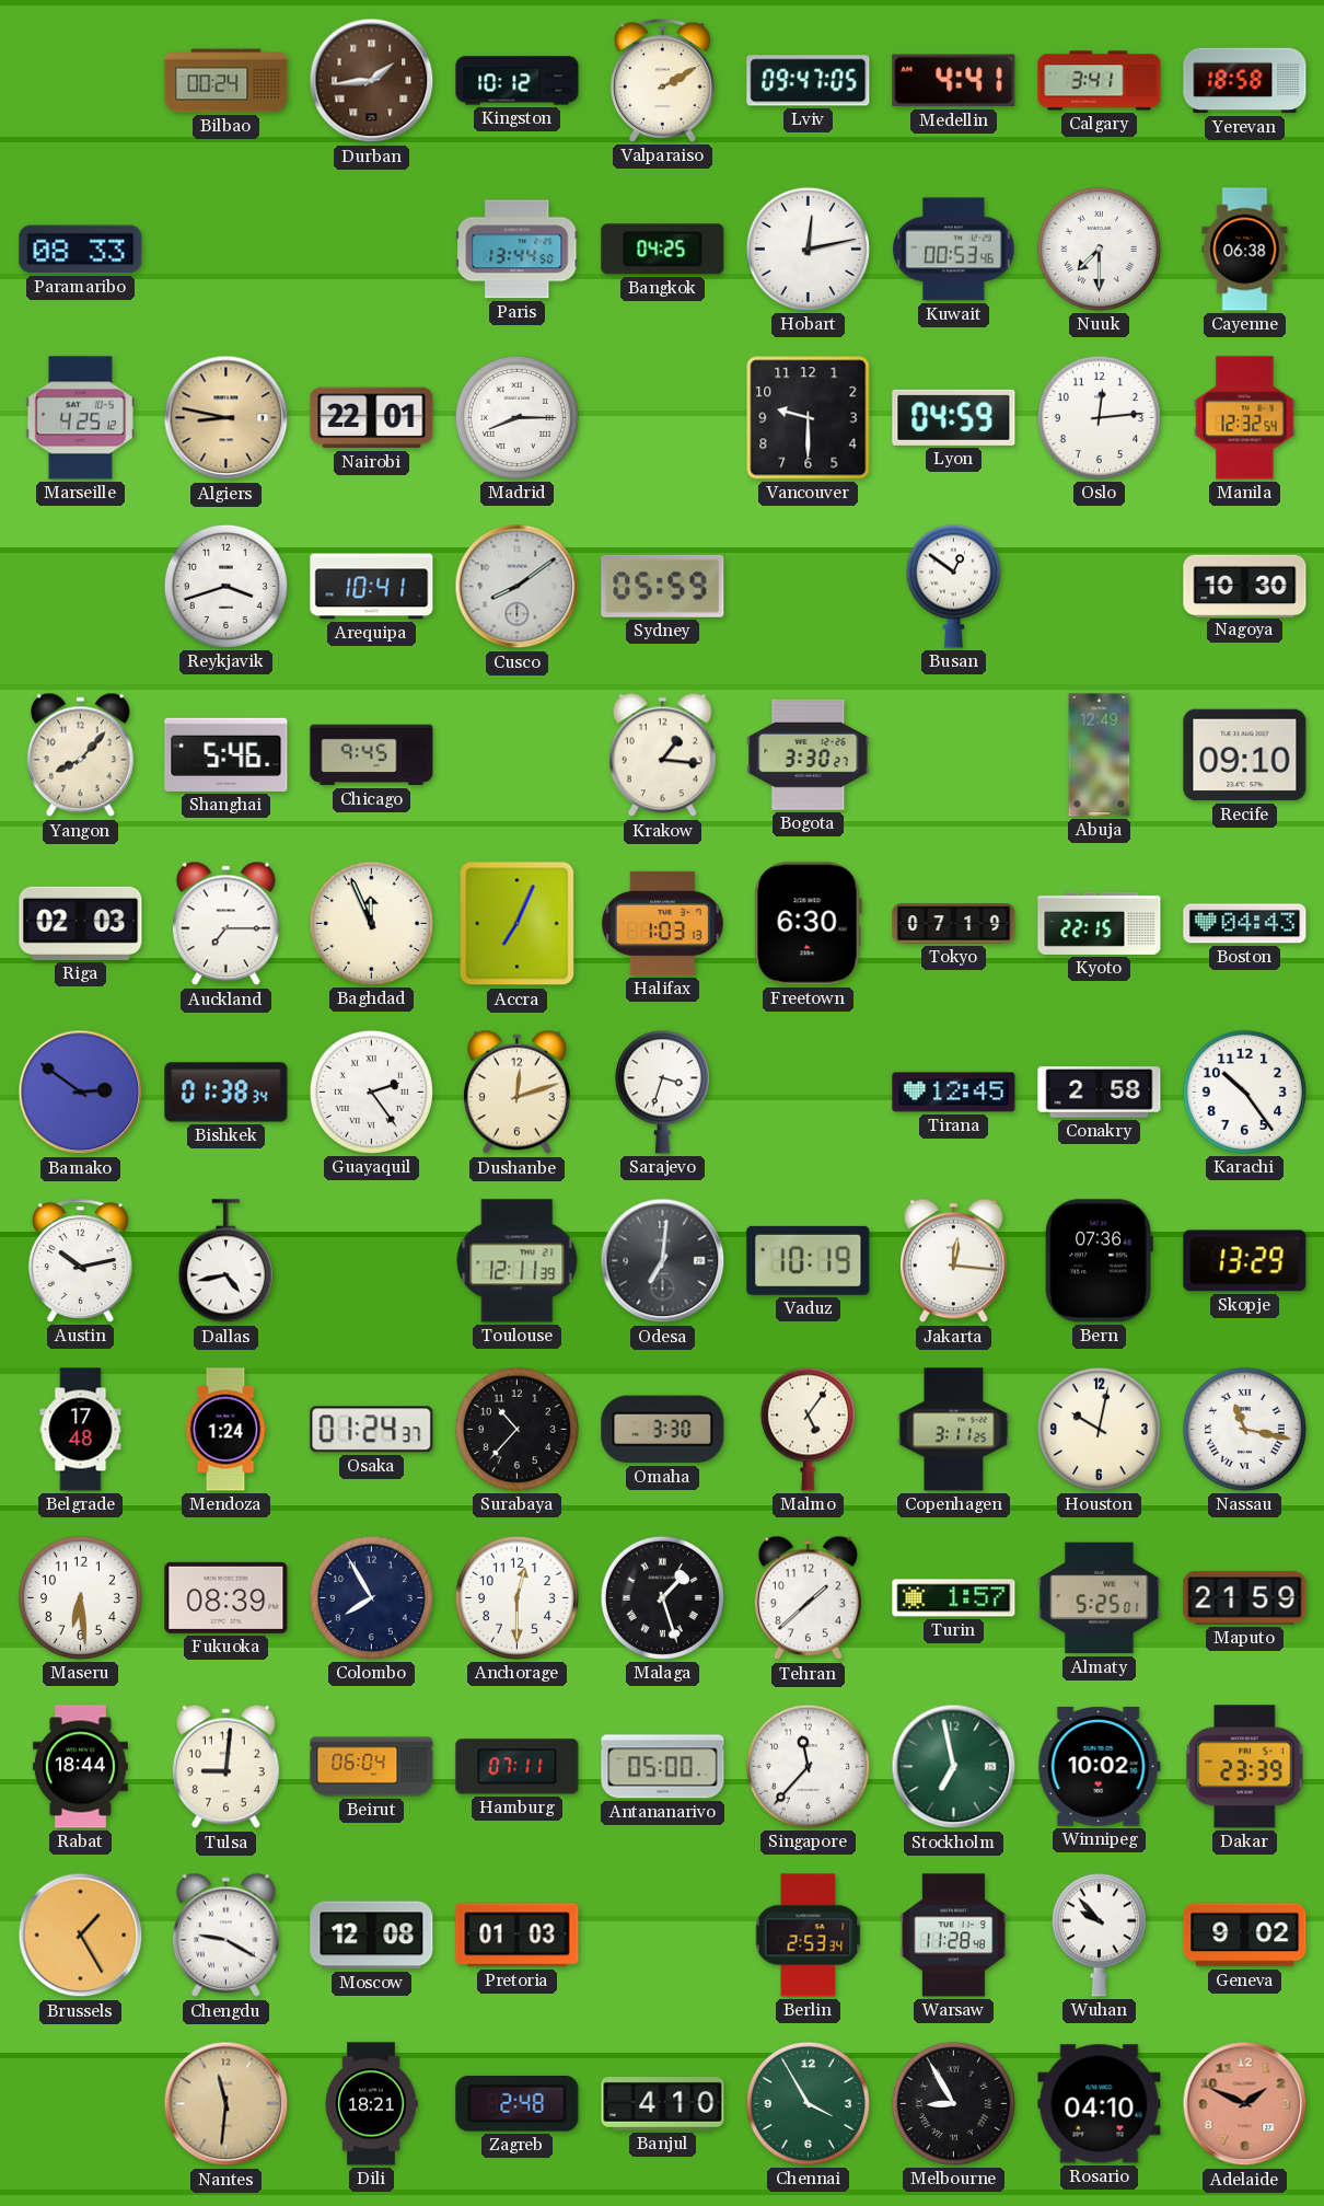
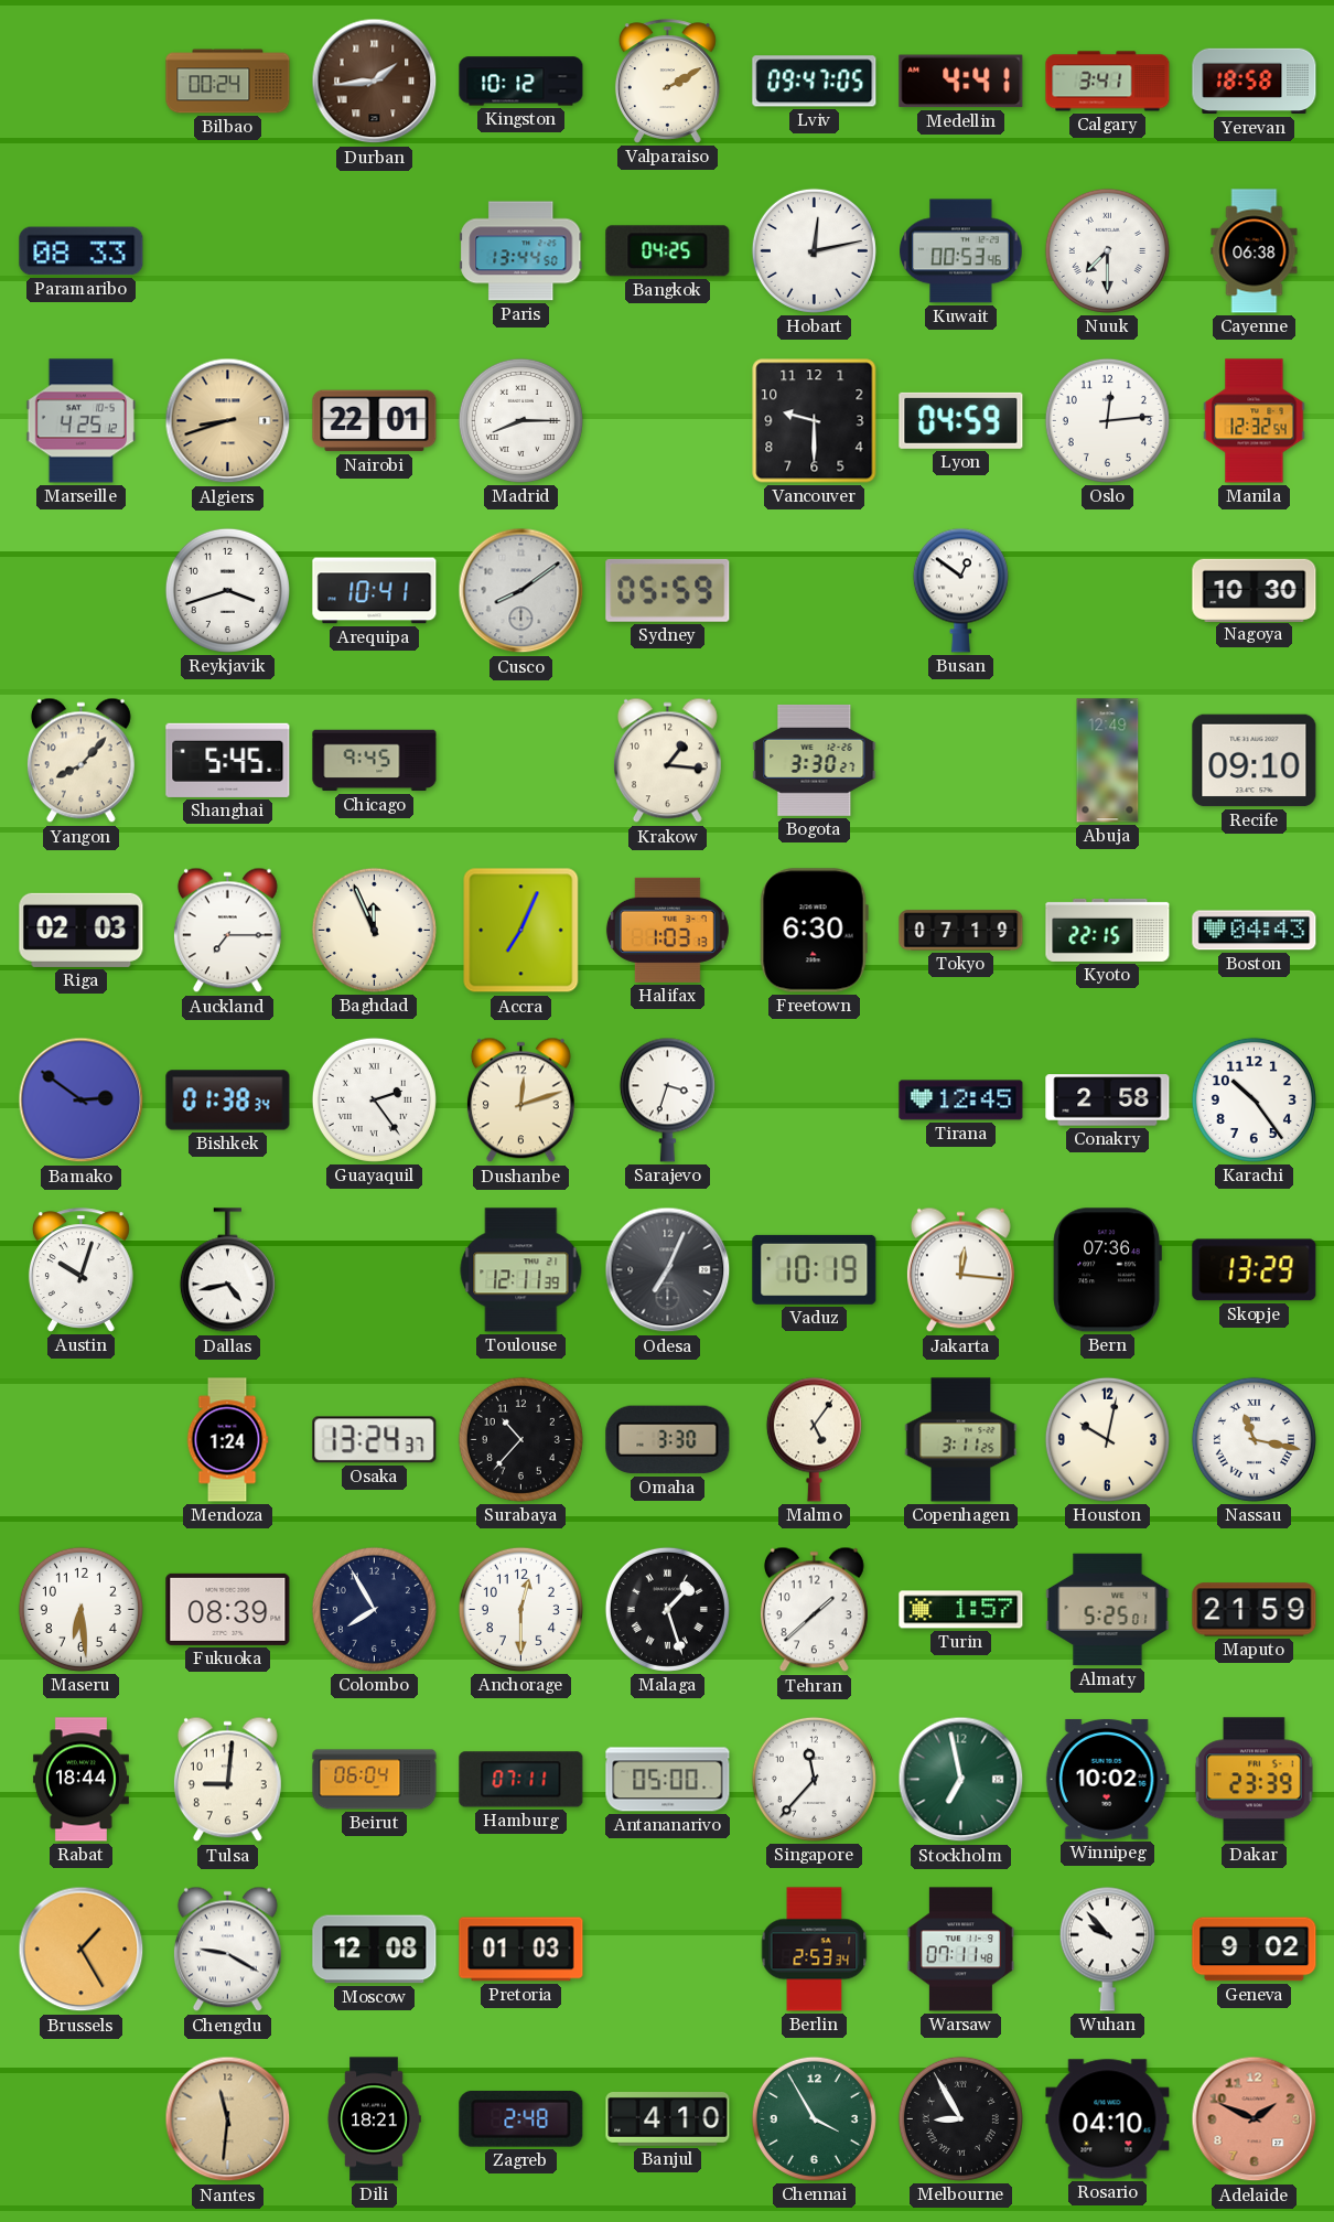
Algiers: 8:47 -> 8:42
Shanghai: 5:46 -> 5:45
Austin: 10:13 -> 10:03
Odesa: 7:01 -> 7:04
Belgrade: 17:48 -> none
Osaka: 01:24 -> 13:24
Warsaw: 11:28 -> 07:11
